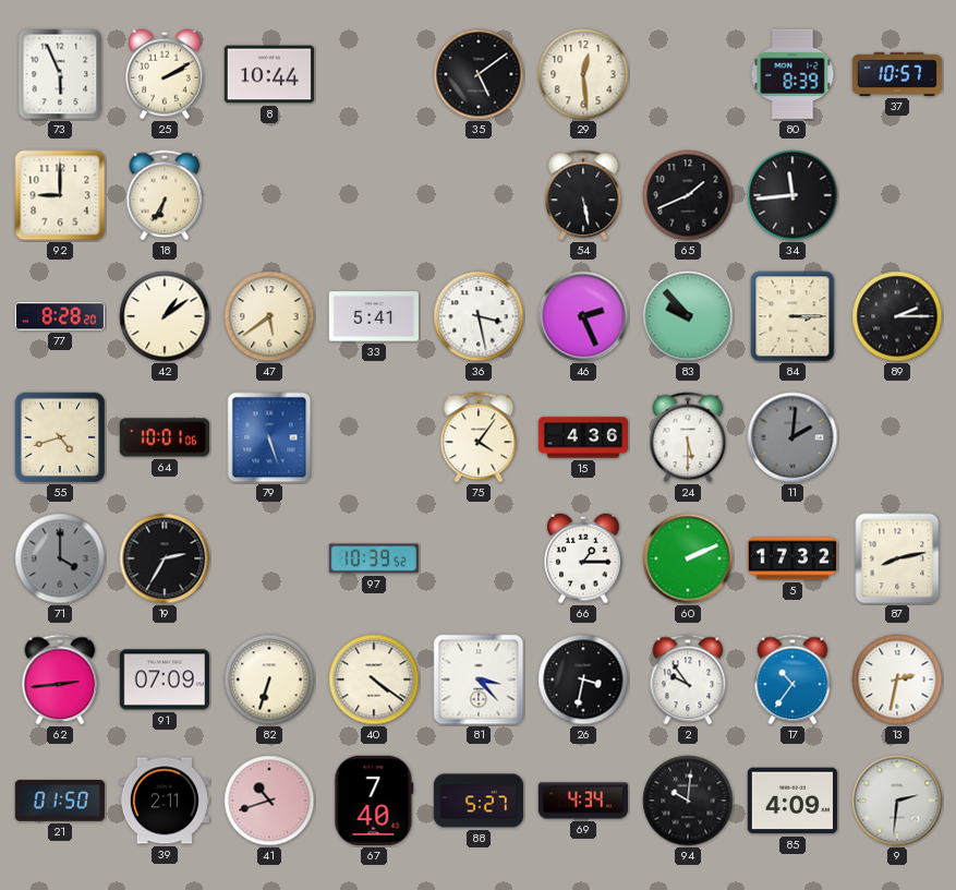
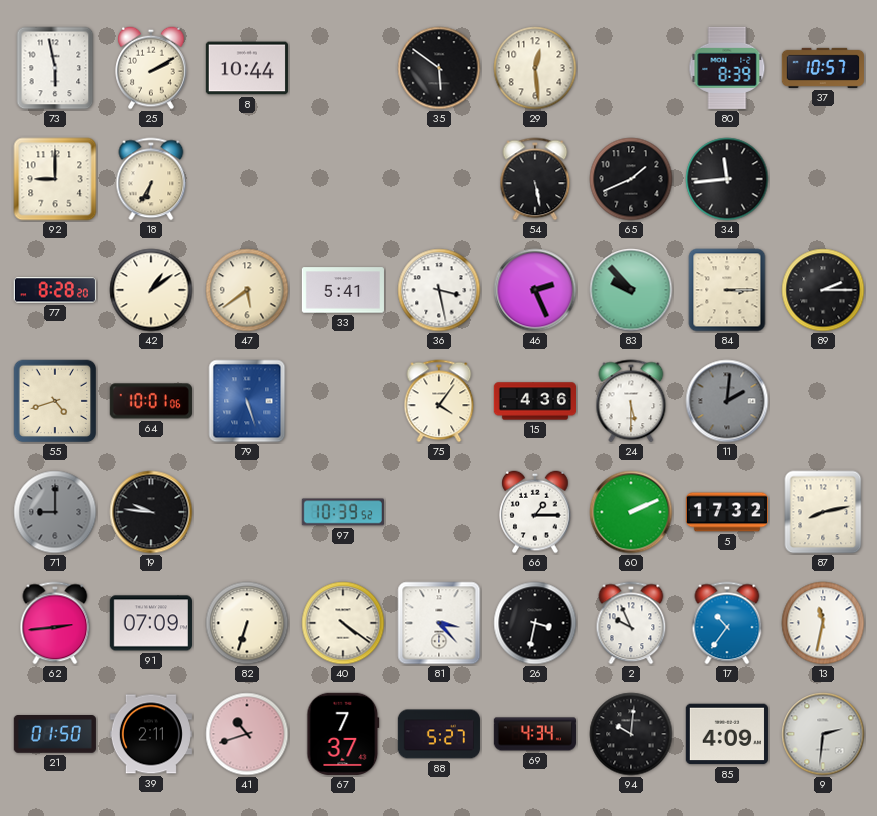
73: 5:56 -> 5:58
35: 5:09 -> 5:51
71: 4:00 -> 9:00
19: 2:35 -> 9:46
2: 9:54 -> 9:56
13: 2:32 -> 11:32
67: 7:40 -> 7:37
